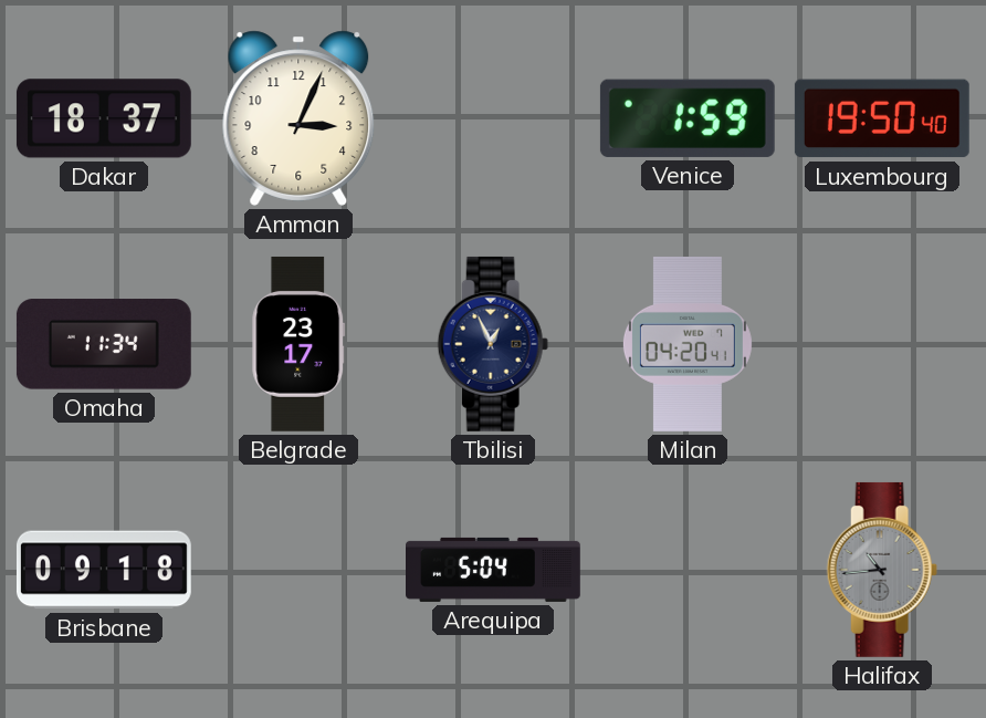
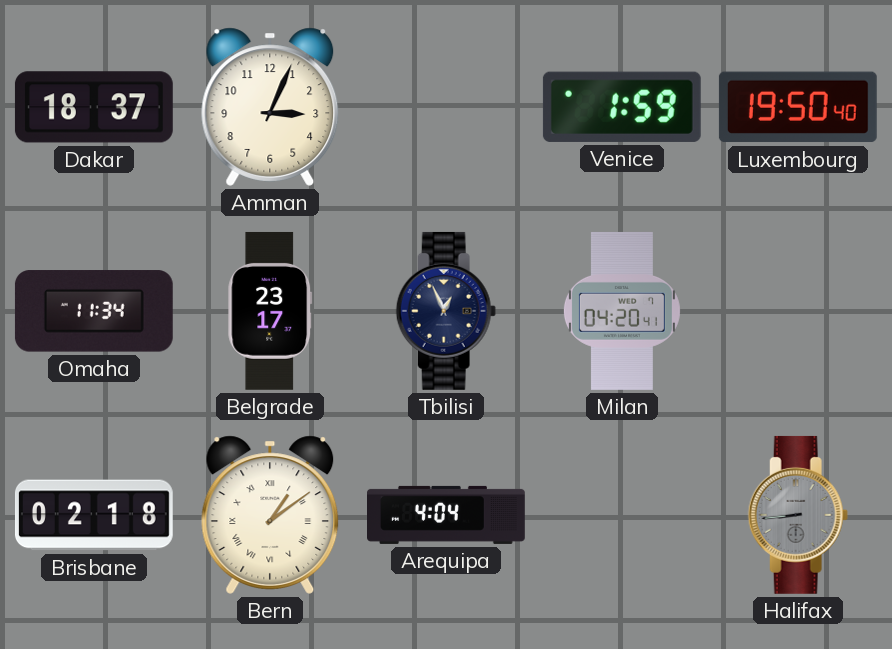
Brisbane: 09:18 -> 02:18
Bern: none -> 1:09
Arequipa: 5:04 -> 4:04
Halifax: 10:44 -> 8:44
